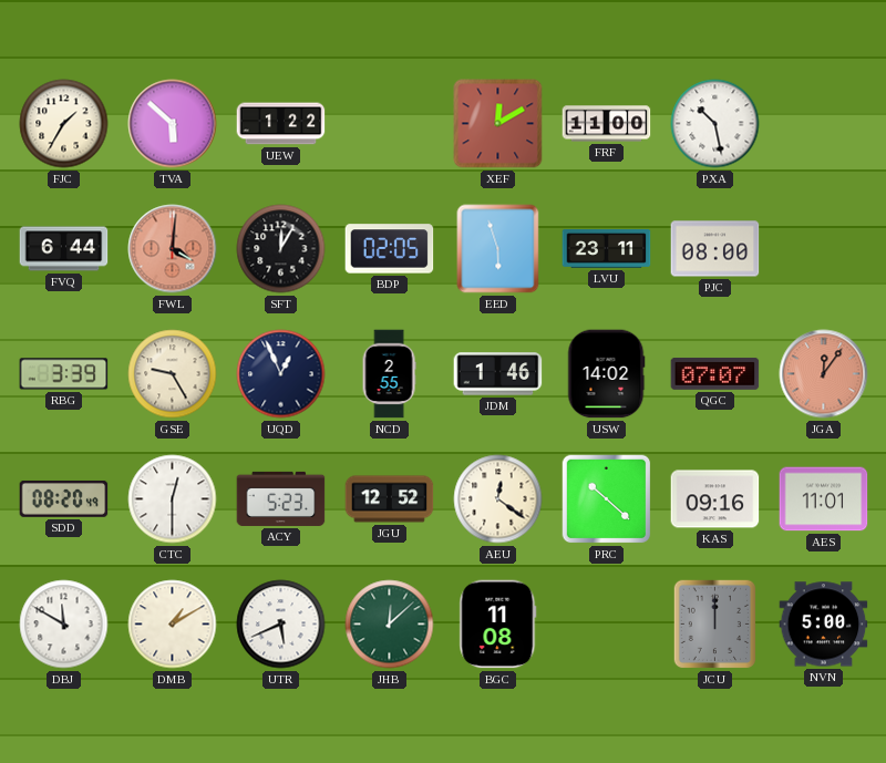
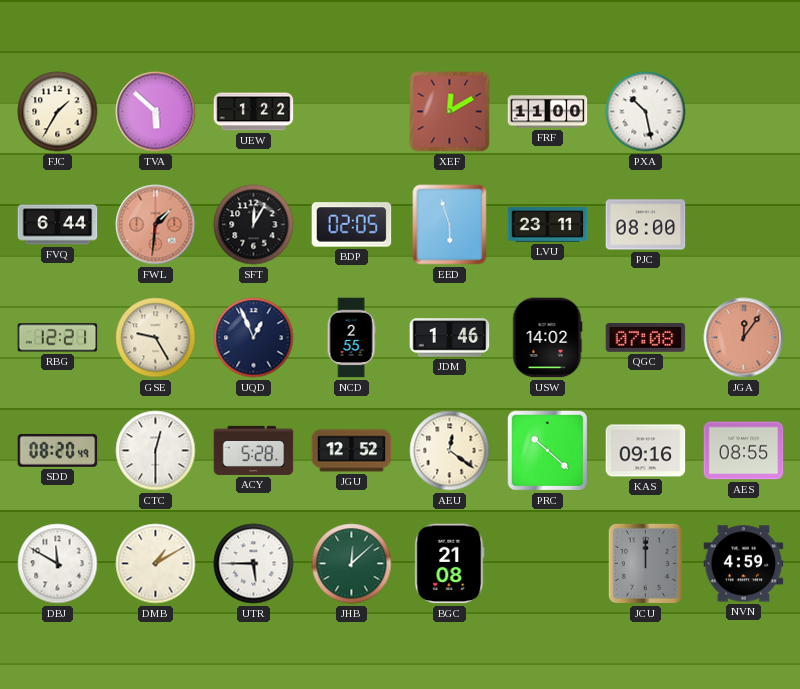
FWL: 4:01 -> 1:31
RBG: 3:39 -> 12:21
QGC: 07:07 -> 07:08
ACY: 5:23 -> 5:28
AES: 11:01 -> 08:55
UTR: 5:41 -> 5:45
BGC: 11:08 -> 21:08
NVN: 5:00 -> 4:59
